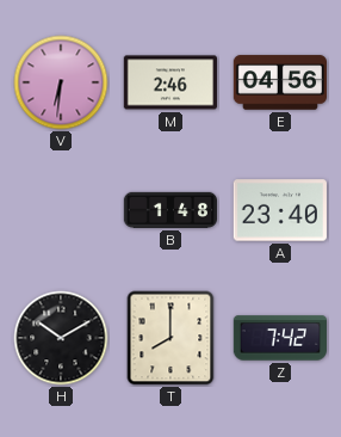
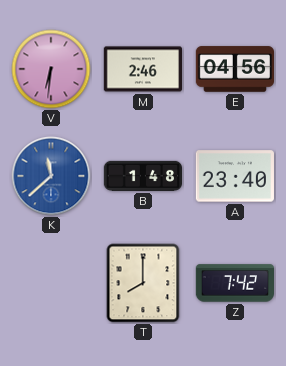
K: none -> 11:38
H: 10:10 -> none
